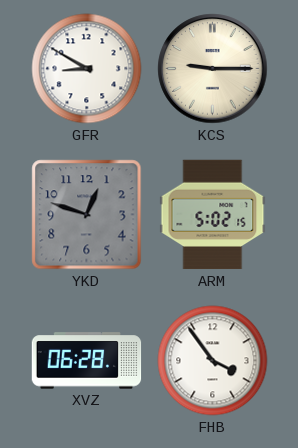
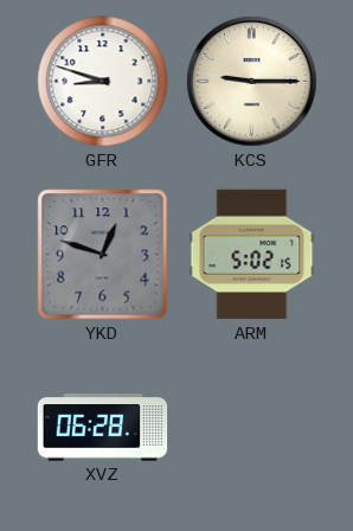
GFR: 8:50 -> 8:48
FHB: 3:54 -> none
